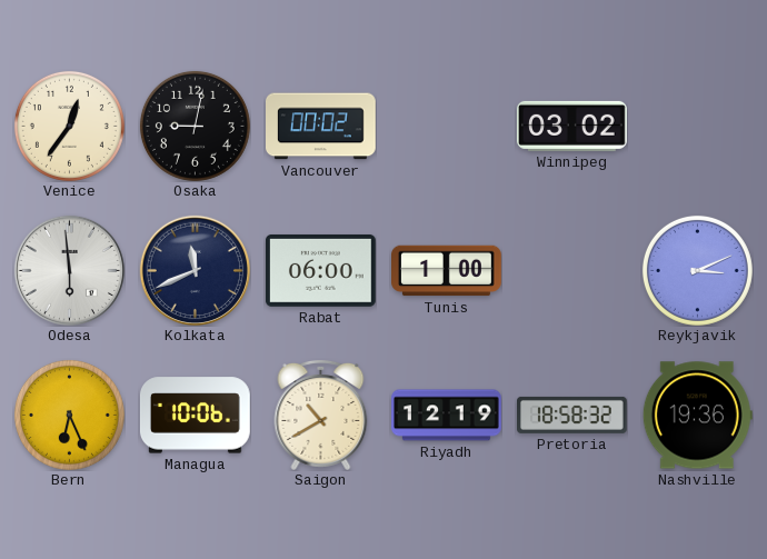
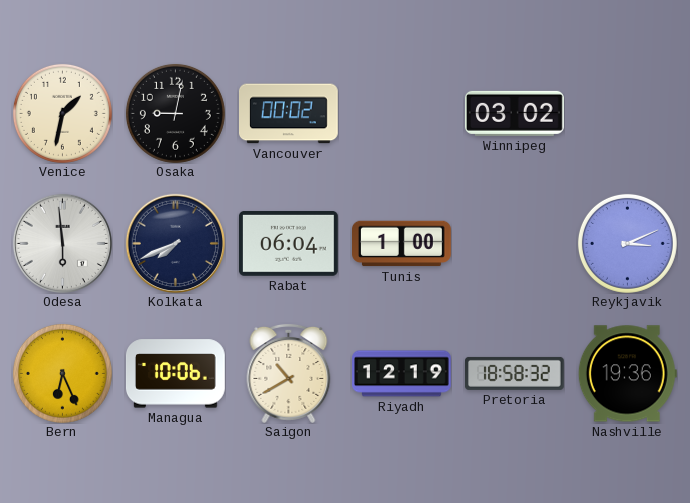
Venice: 12:36 -> 1:32
Kolkata: 11:41 -> 7:41
Rabat: 06:00 -> 06:04
